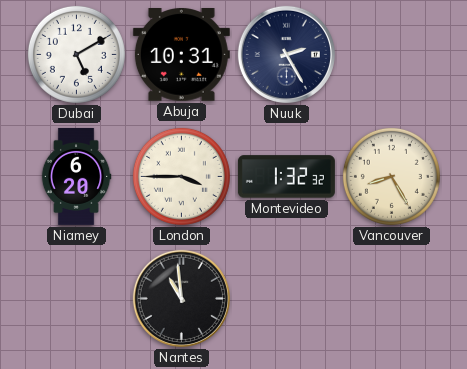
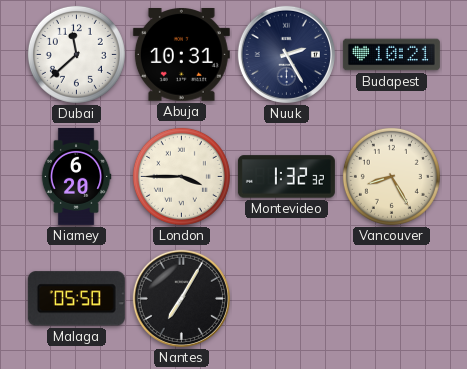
Dubai: 5:10 -> 11:38
Budapest: none -> 10:21
Malaga: none -> 05:50
Nantes: 10:59 -> 7:05
